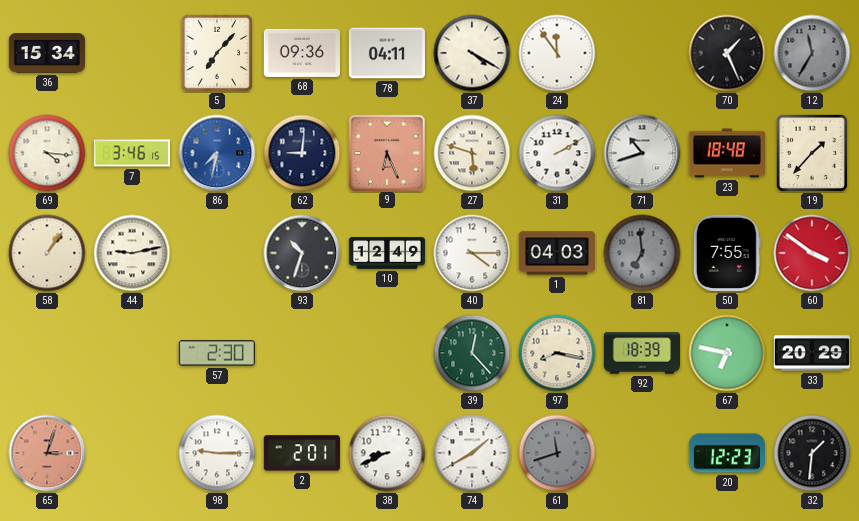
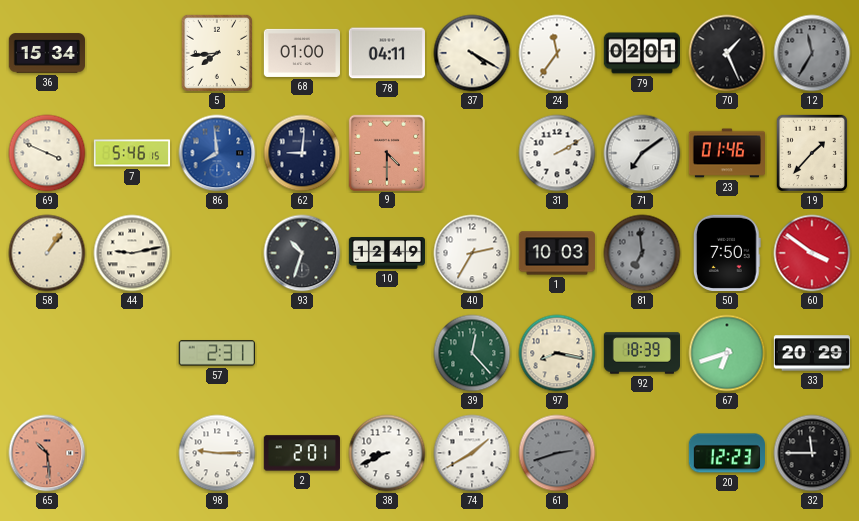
5: 7:07 -> 7:44
68: 09:36 -> 01:00
24: 11:54 -> 11:36
79: none -> 02:01
69: 4:16 -> 3:49
7: 3:46 -> 5:46
86: 7:32 -> 7:59
9: 6:26 -> 4:30
27: 5:48 -> none
71: 10:42 -> 7:09
23: 18:48 -> 01:46
40: 4:15 -> 2:35
1: 04:03 -> 10:03
50: 7:55 -> 7:50
57: 2:30 -> 2:31
67: 6:47 -> 6:42
65: 3:03 -> 10:29
61: 11:42 -> 2:42
32: 1:31 -> 11:45
